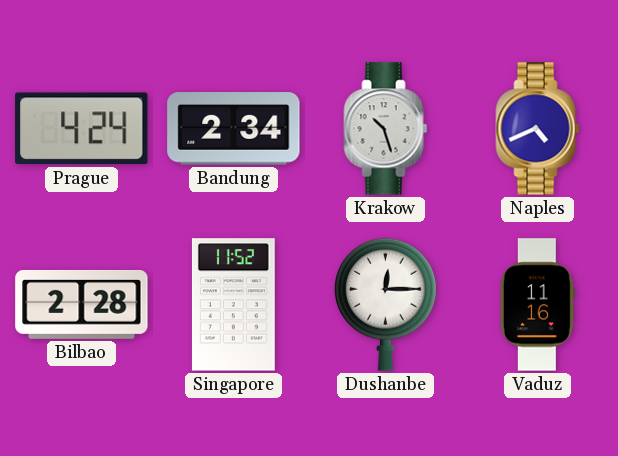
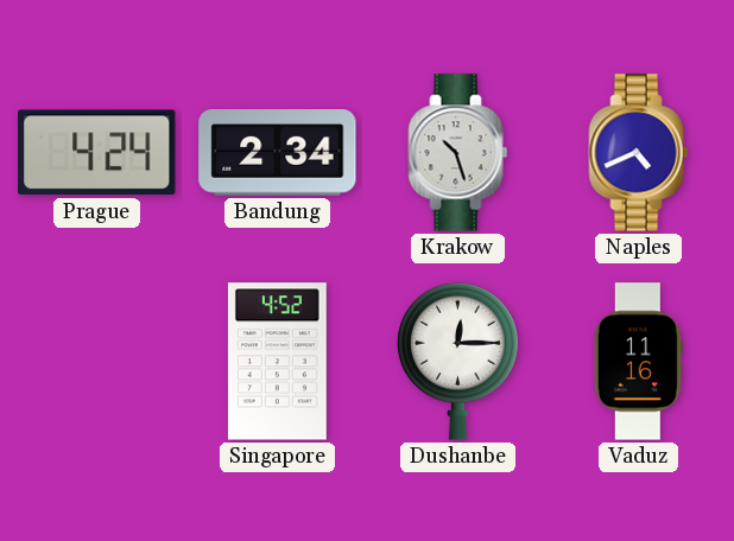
Bilbao: 2:28 -> none
Singapore: 11:52 -> 4:52
